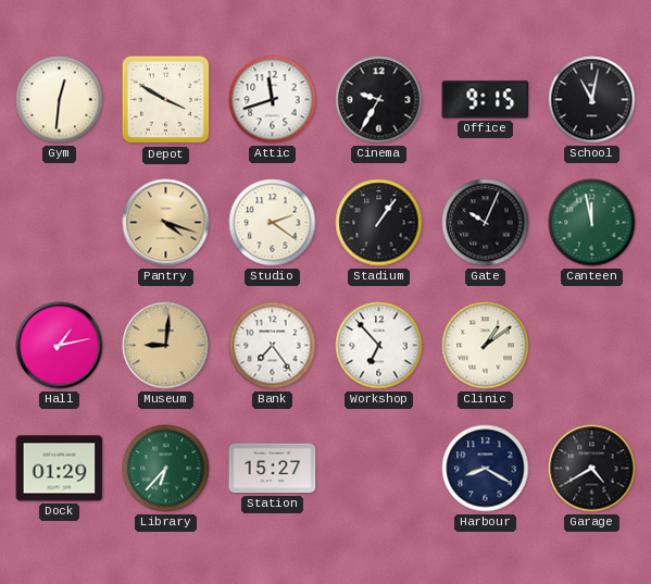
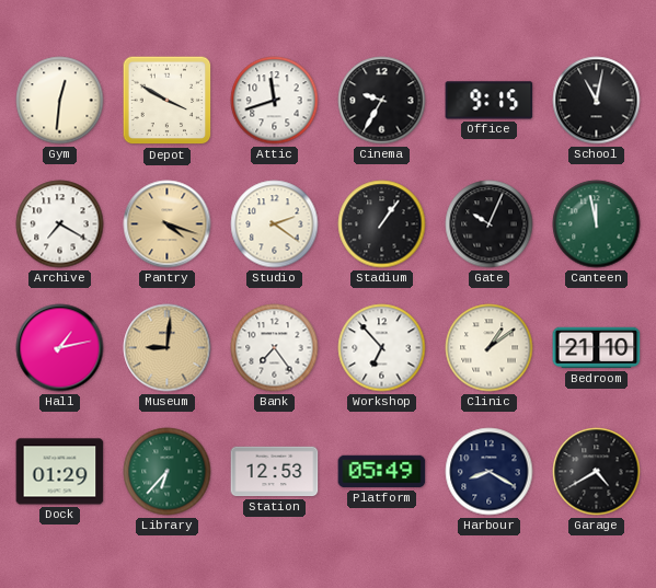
Archive: none -> 7:20
Bedroom: none -> 21:10
Station: 15:27 -> 12:53
Platform: none -> 05:49
